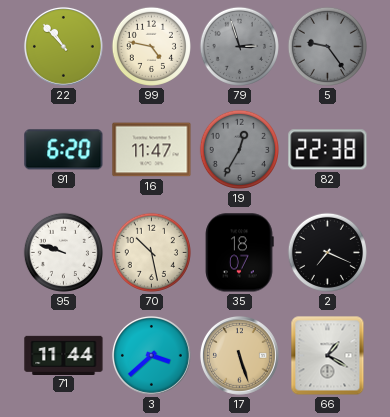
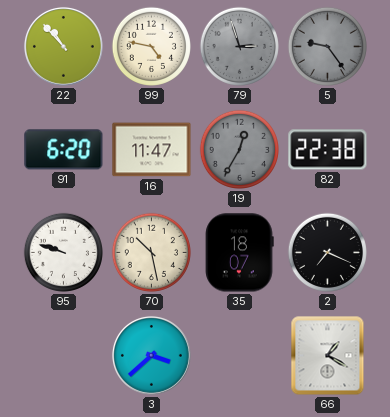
71: 11:44 -> none
17: 5:27 -> none
